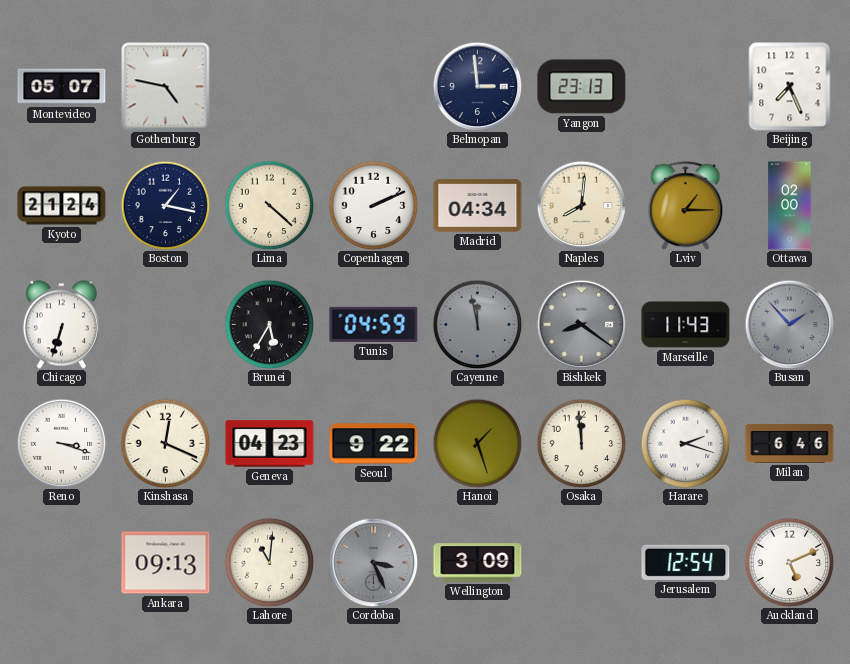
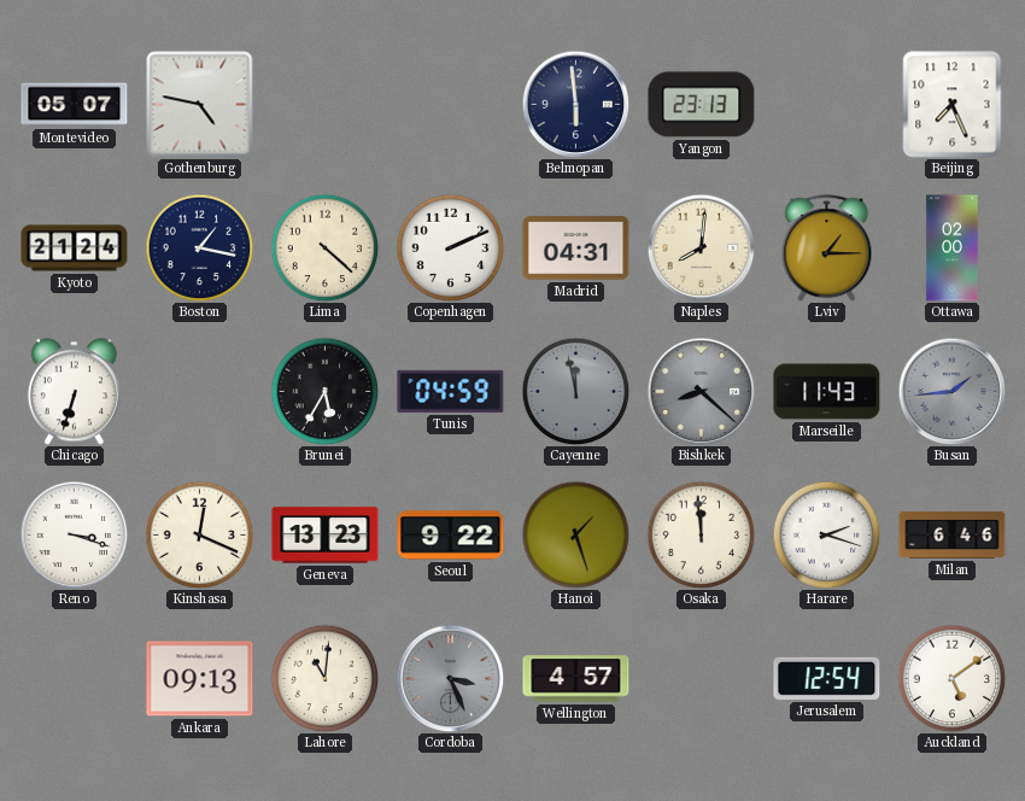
Belmopan: 2:59 -> 5:59
Madrid: 04:34 -> 04:31
Bishkek: 8:21 -> 8:22
Busan: 1:53 -> 1:44
Geneva: 04:23 -> 13:23
Wellington: 3:09 -> 4:57
Auckland: 5:11 -> 5:09
